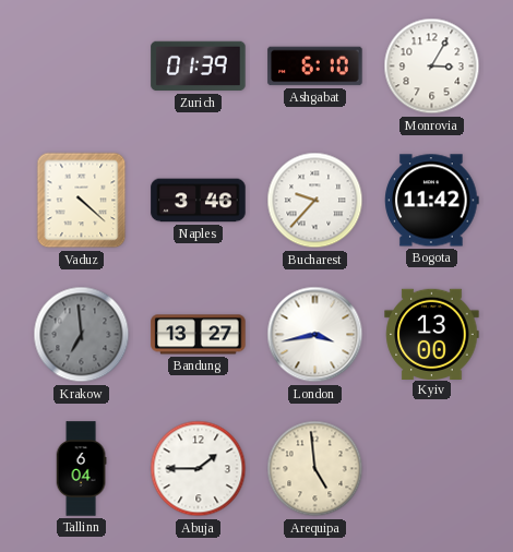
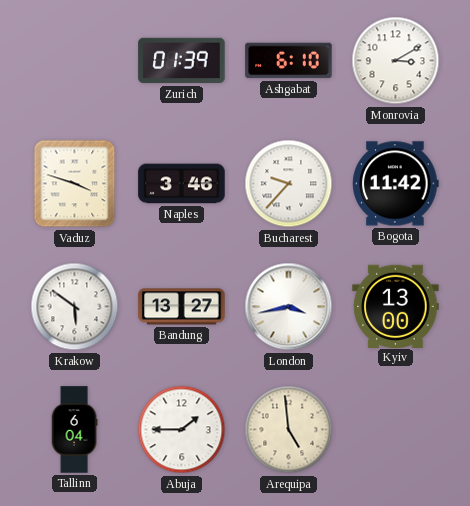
Monrovia: 3:05 -> 3:10
Vaduz: 4:22 -> 3:48
Krakow: 6:59 -> 5:51
Krakow dial: grey -> white
